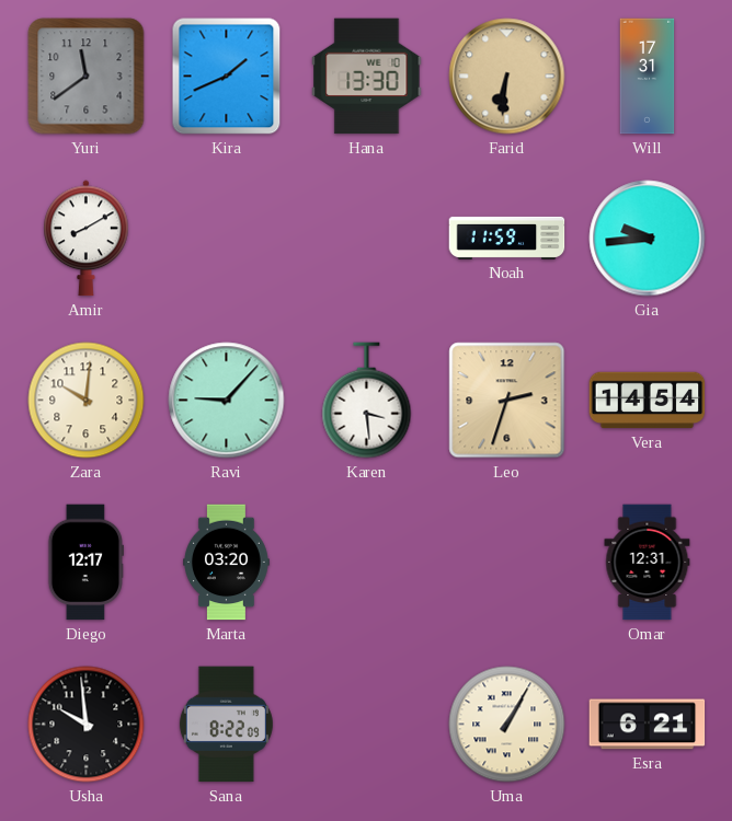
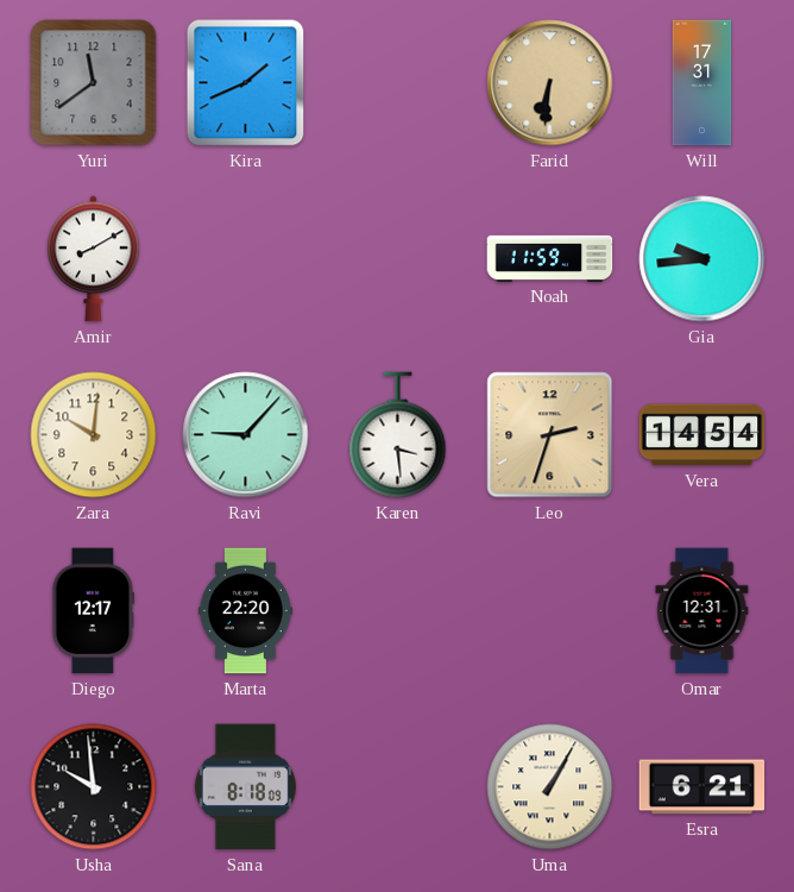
Hana: 13:30 -> none
Marta: 03:20 -> 22:20
Sana: 8:22 -> 8:18
